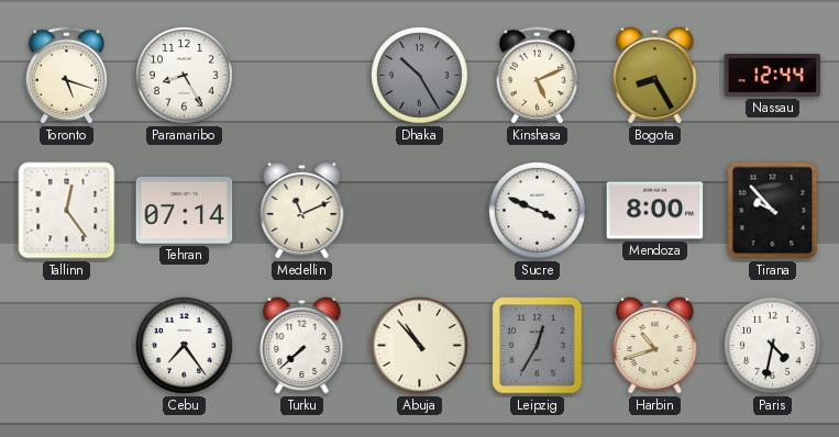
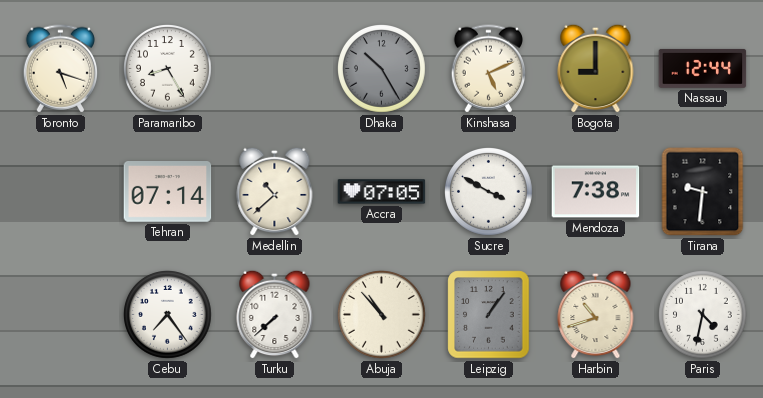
Bogota: 8:25 -> 9:00
Tallinn: 12:24 -> none
Medellin: 11:11 -> 10:38
Accra: none -> 07:05
Sucre: 3:49 -> 3:50
Mendoza: 8:00 -> 7:38
Tirana: 9:53 -> 9:31
Leipzig: 12:35 -> 1:06
